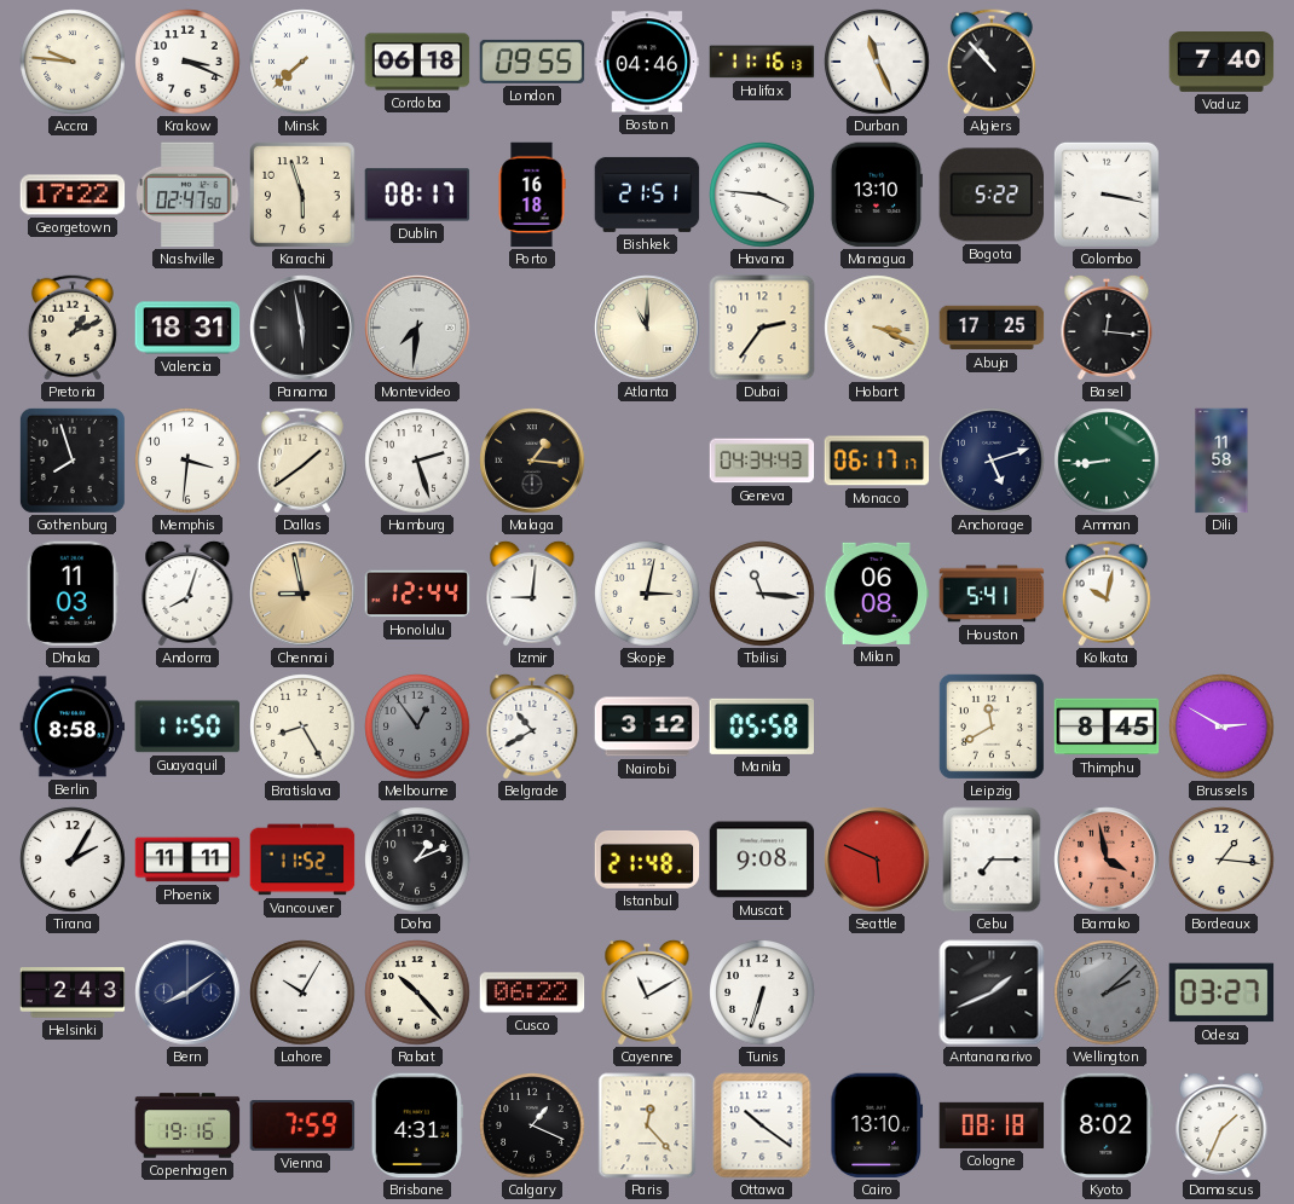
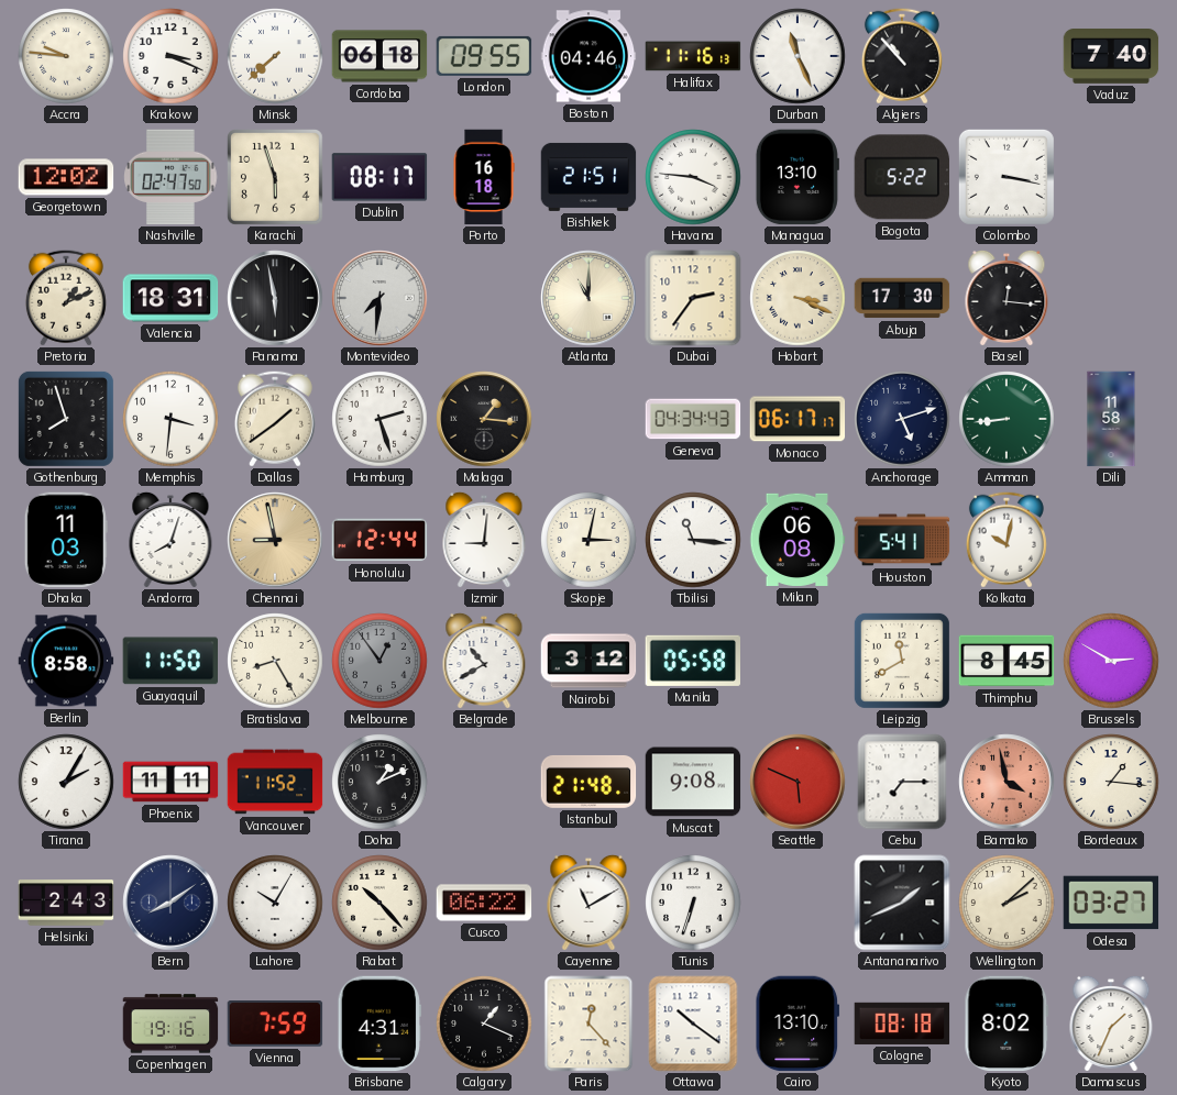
Georgetown: 17:22 -> 12:02
Abuja: 17:25 -> 17:30
Wellington dial: grey -> cream
